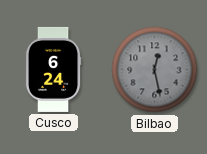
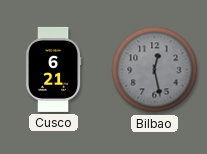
Cusco: 6:24 -> 6:21
